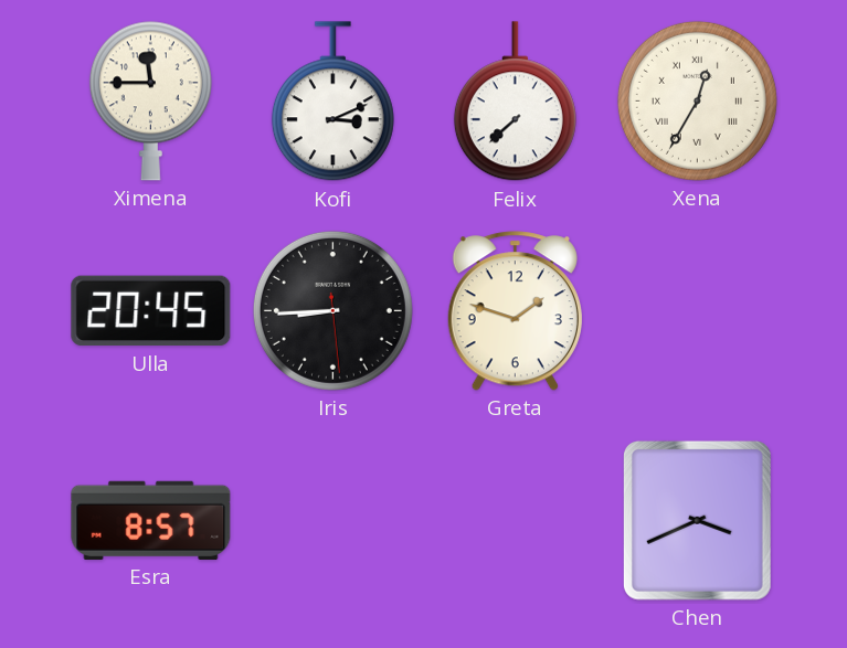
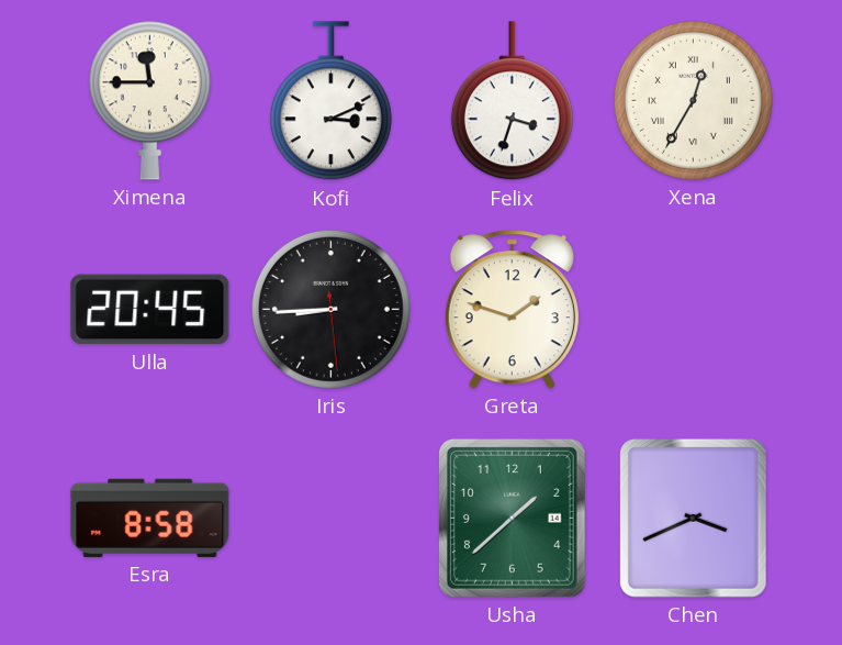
Felix: 7:38 -> 3:33
Esra: 8:57 -> 8:58
Usha: none -> 1:38
